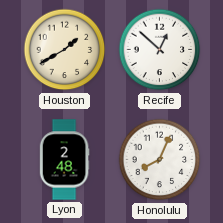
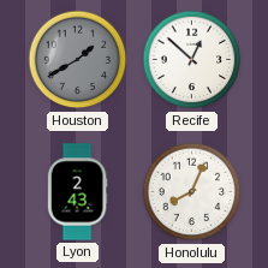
Houston dial: cream -> grey
Lyon: 2:48 -> 2:43
